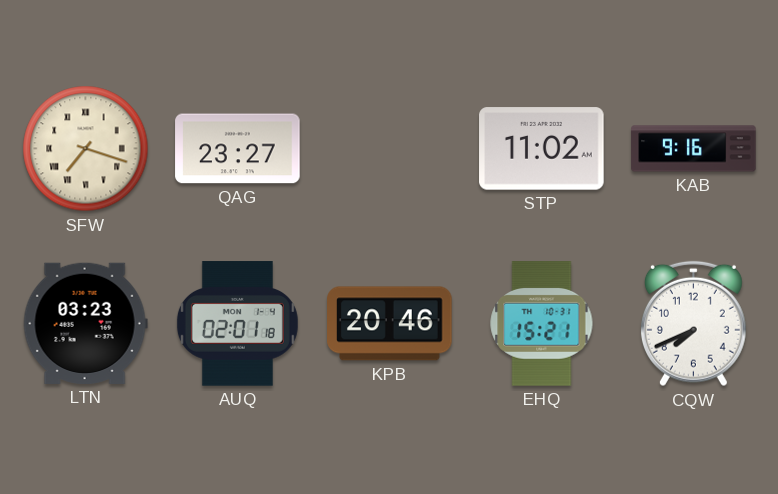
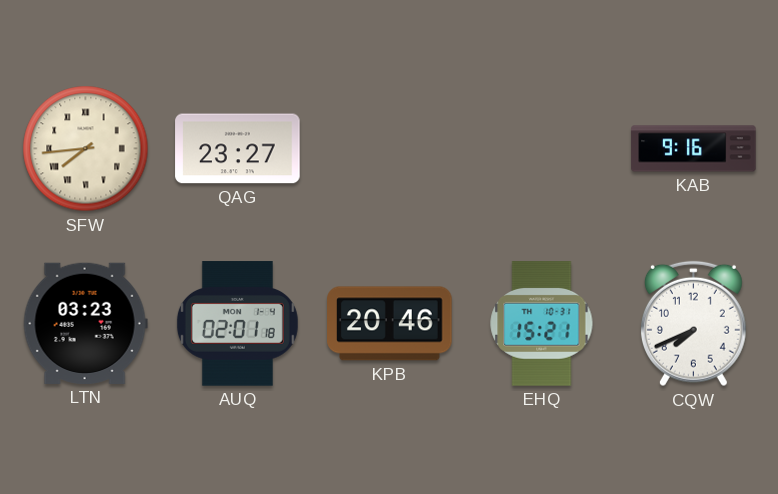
SFW: 7:18 -> 7:44
STP: 11:02 -> none
